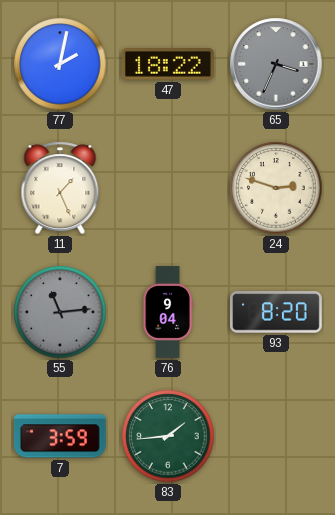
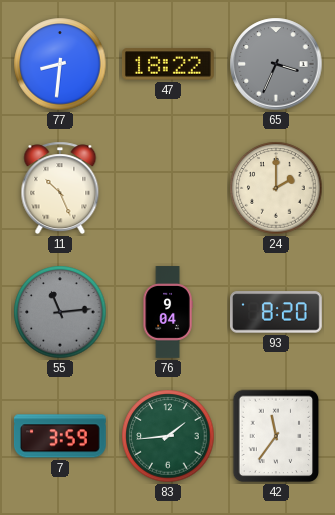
77: 2:02 -> 8:31
11: 1:26 -> 10:26
24: 2:48 -> 2:00
42: none -> 11:36
